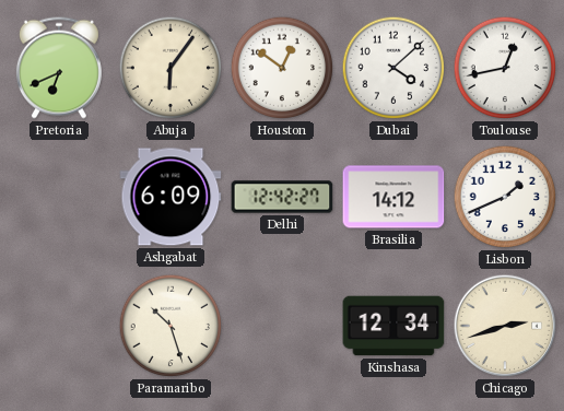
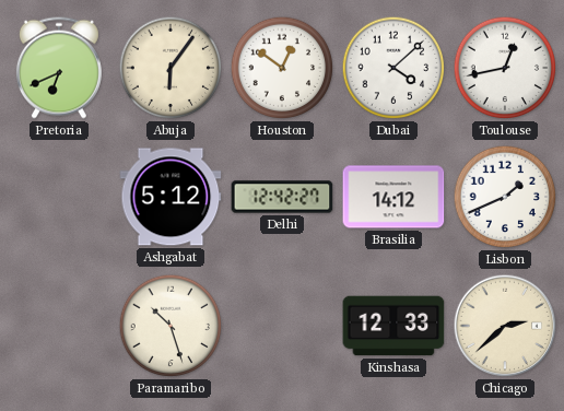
Ashgabat: 6:09 -> 5:12
Kinshasa: 12:34 -> 12:33
Chicago: 2:42 -> 2:38
